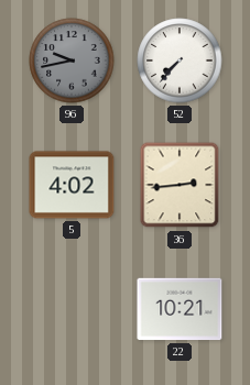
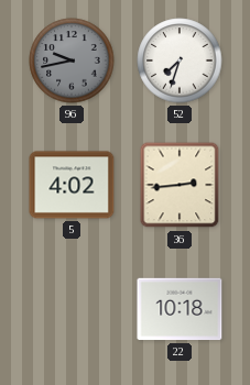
52: 7:37 -> 7:33
22: 10:21 -> 10:18
